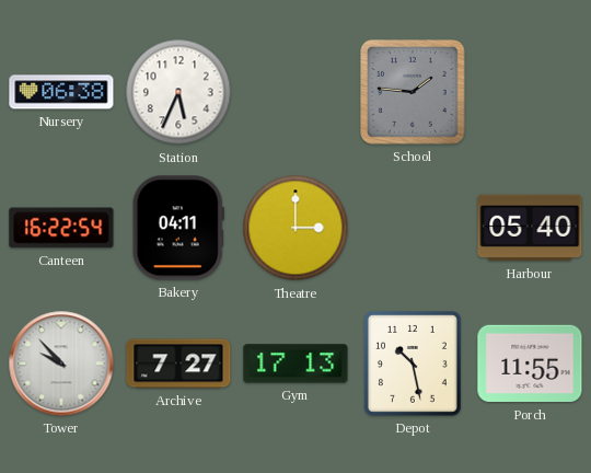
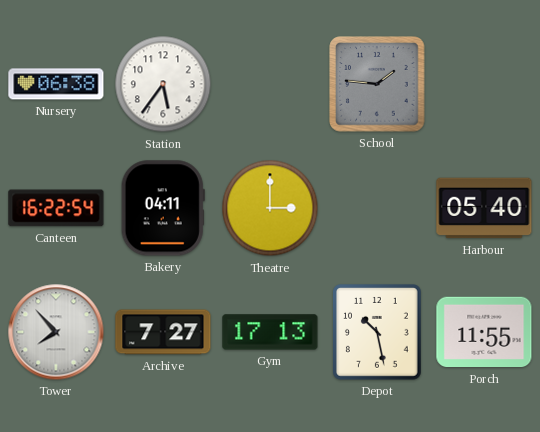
Station: 5:34 -> 5:36
Tower: 9:53 -> 7:53
